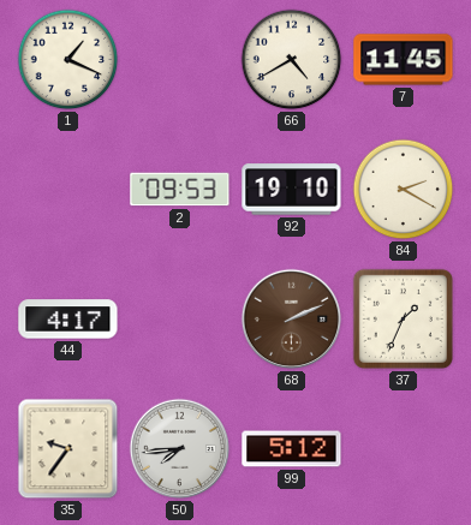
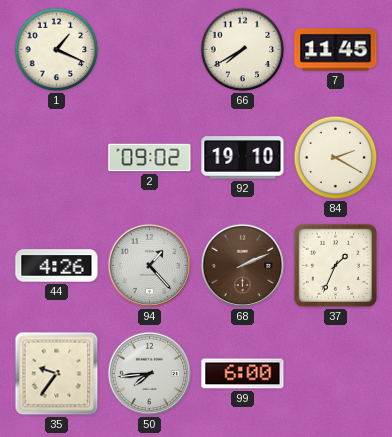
66: 4:40 -> 7:40
2: 09:53 -> 09:02
44: 4:17 -> 4:26
94: none -> 1:23
99: 5:12 -> 6:00
